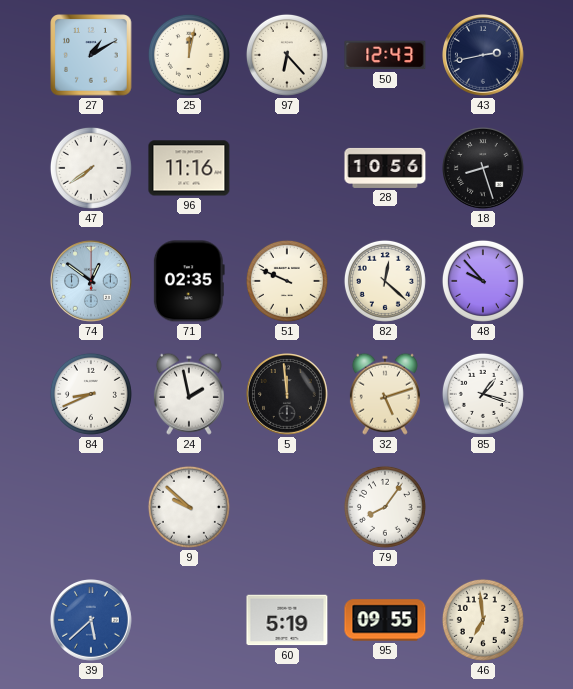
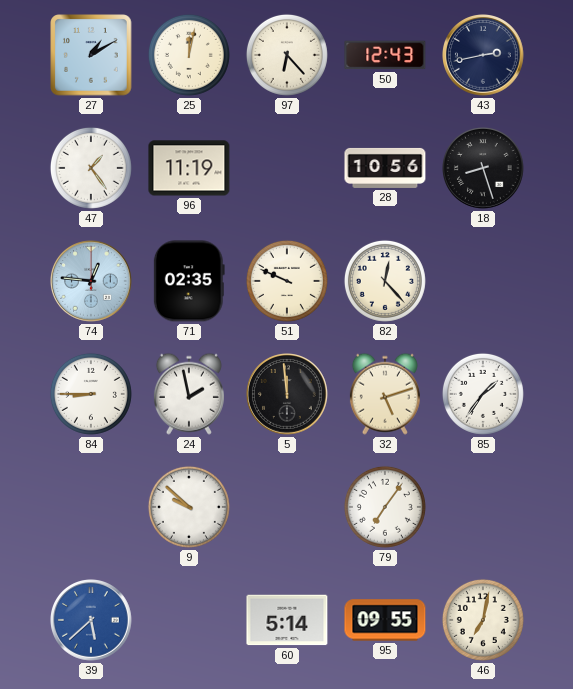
47: 7:39 -> 1:24
96: 11:16 -> 11:19
74: 12:51 -> 12:46
82: 12:22 -> 12:23
48: 9:53 -> none
84: 8:41 -> 8:45
85: 1:18 -> 1:36
79: 8:06 -> 7:06
60: 5:19 -> 5:14
46: 6:59 -> 7:02
